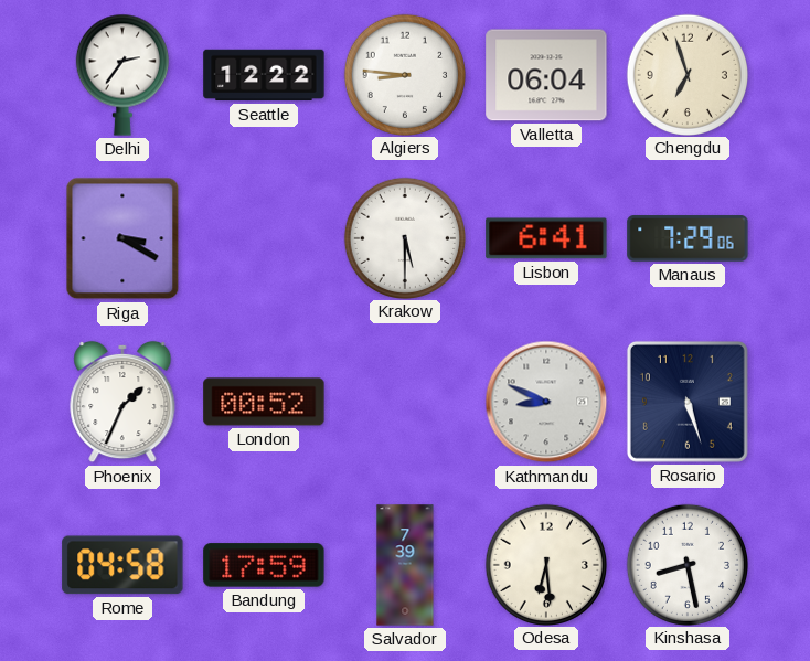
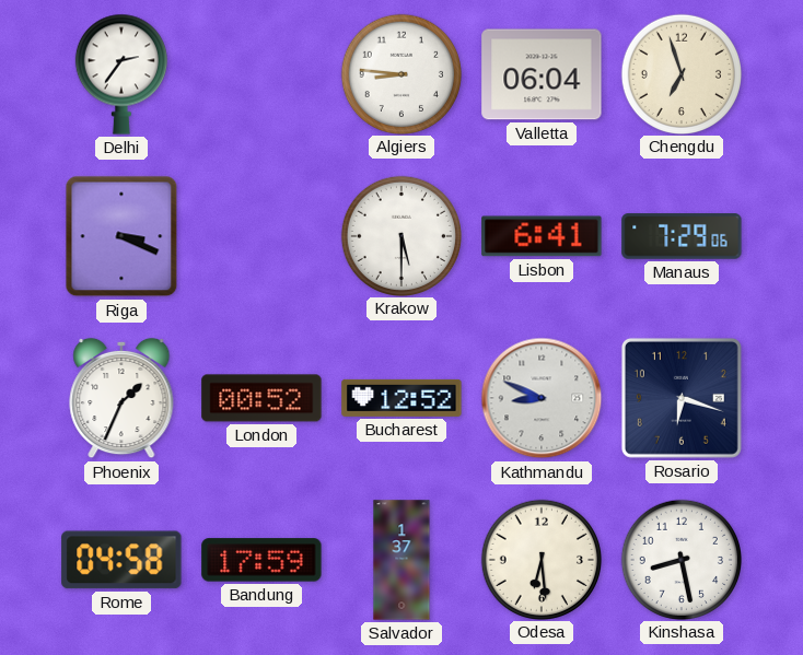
Seattle: 12:22 -> none
Riga: 3:20 -> 3:19
Bucharest: none -> 12:52
Rosario: 5:27 -> 6:18
Salvador: 7:39 -> 1:37
